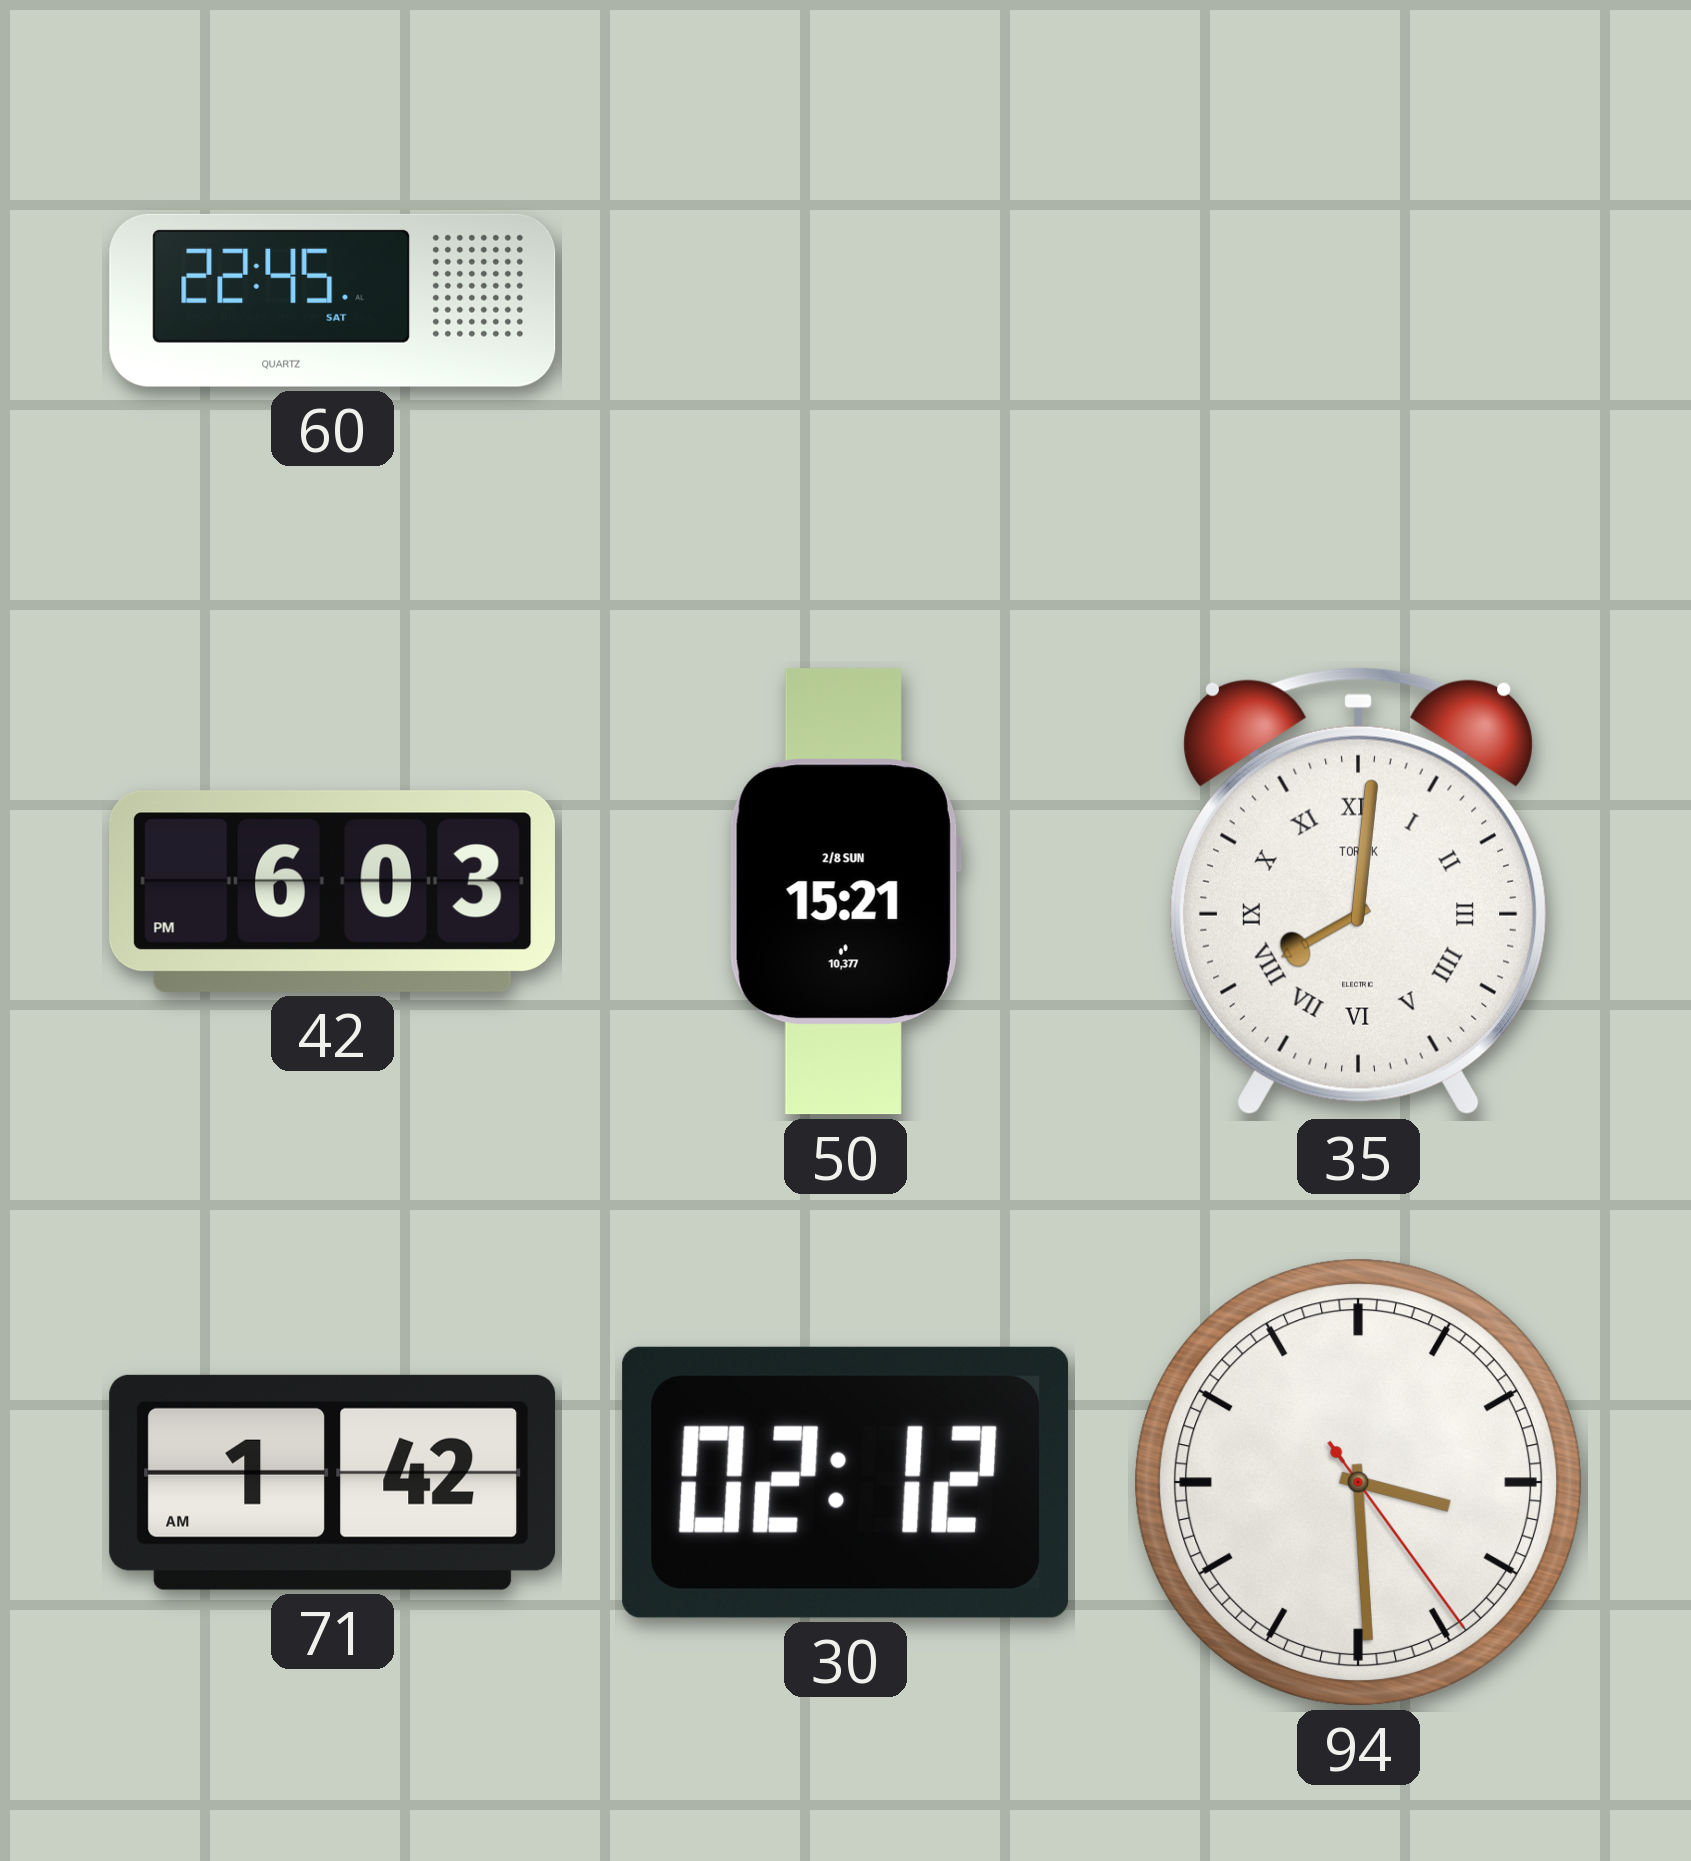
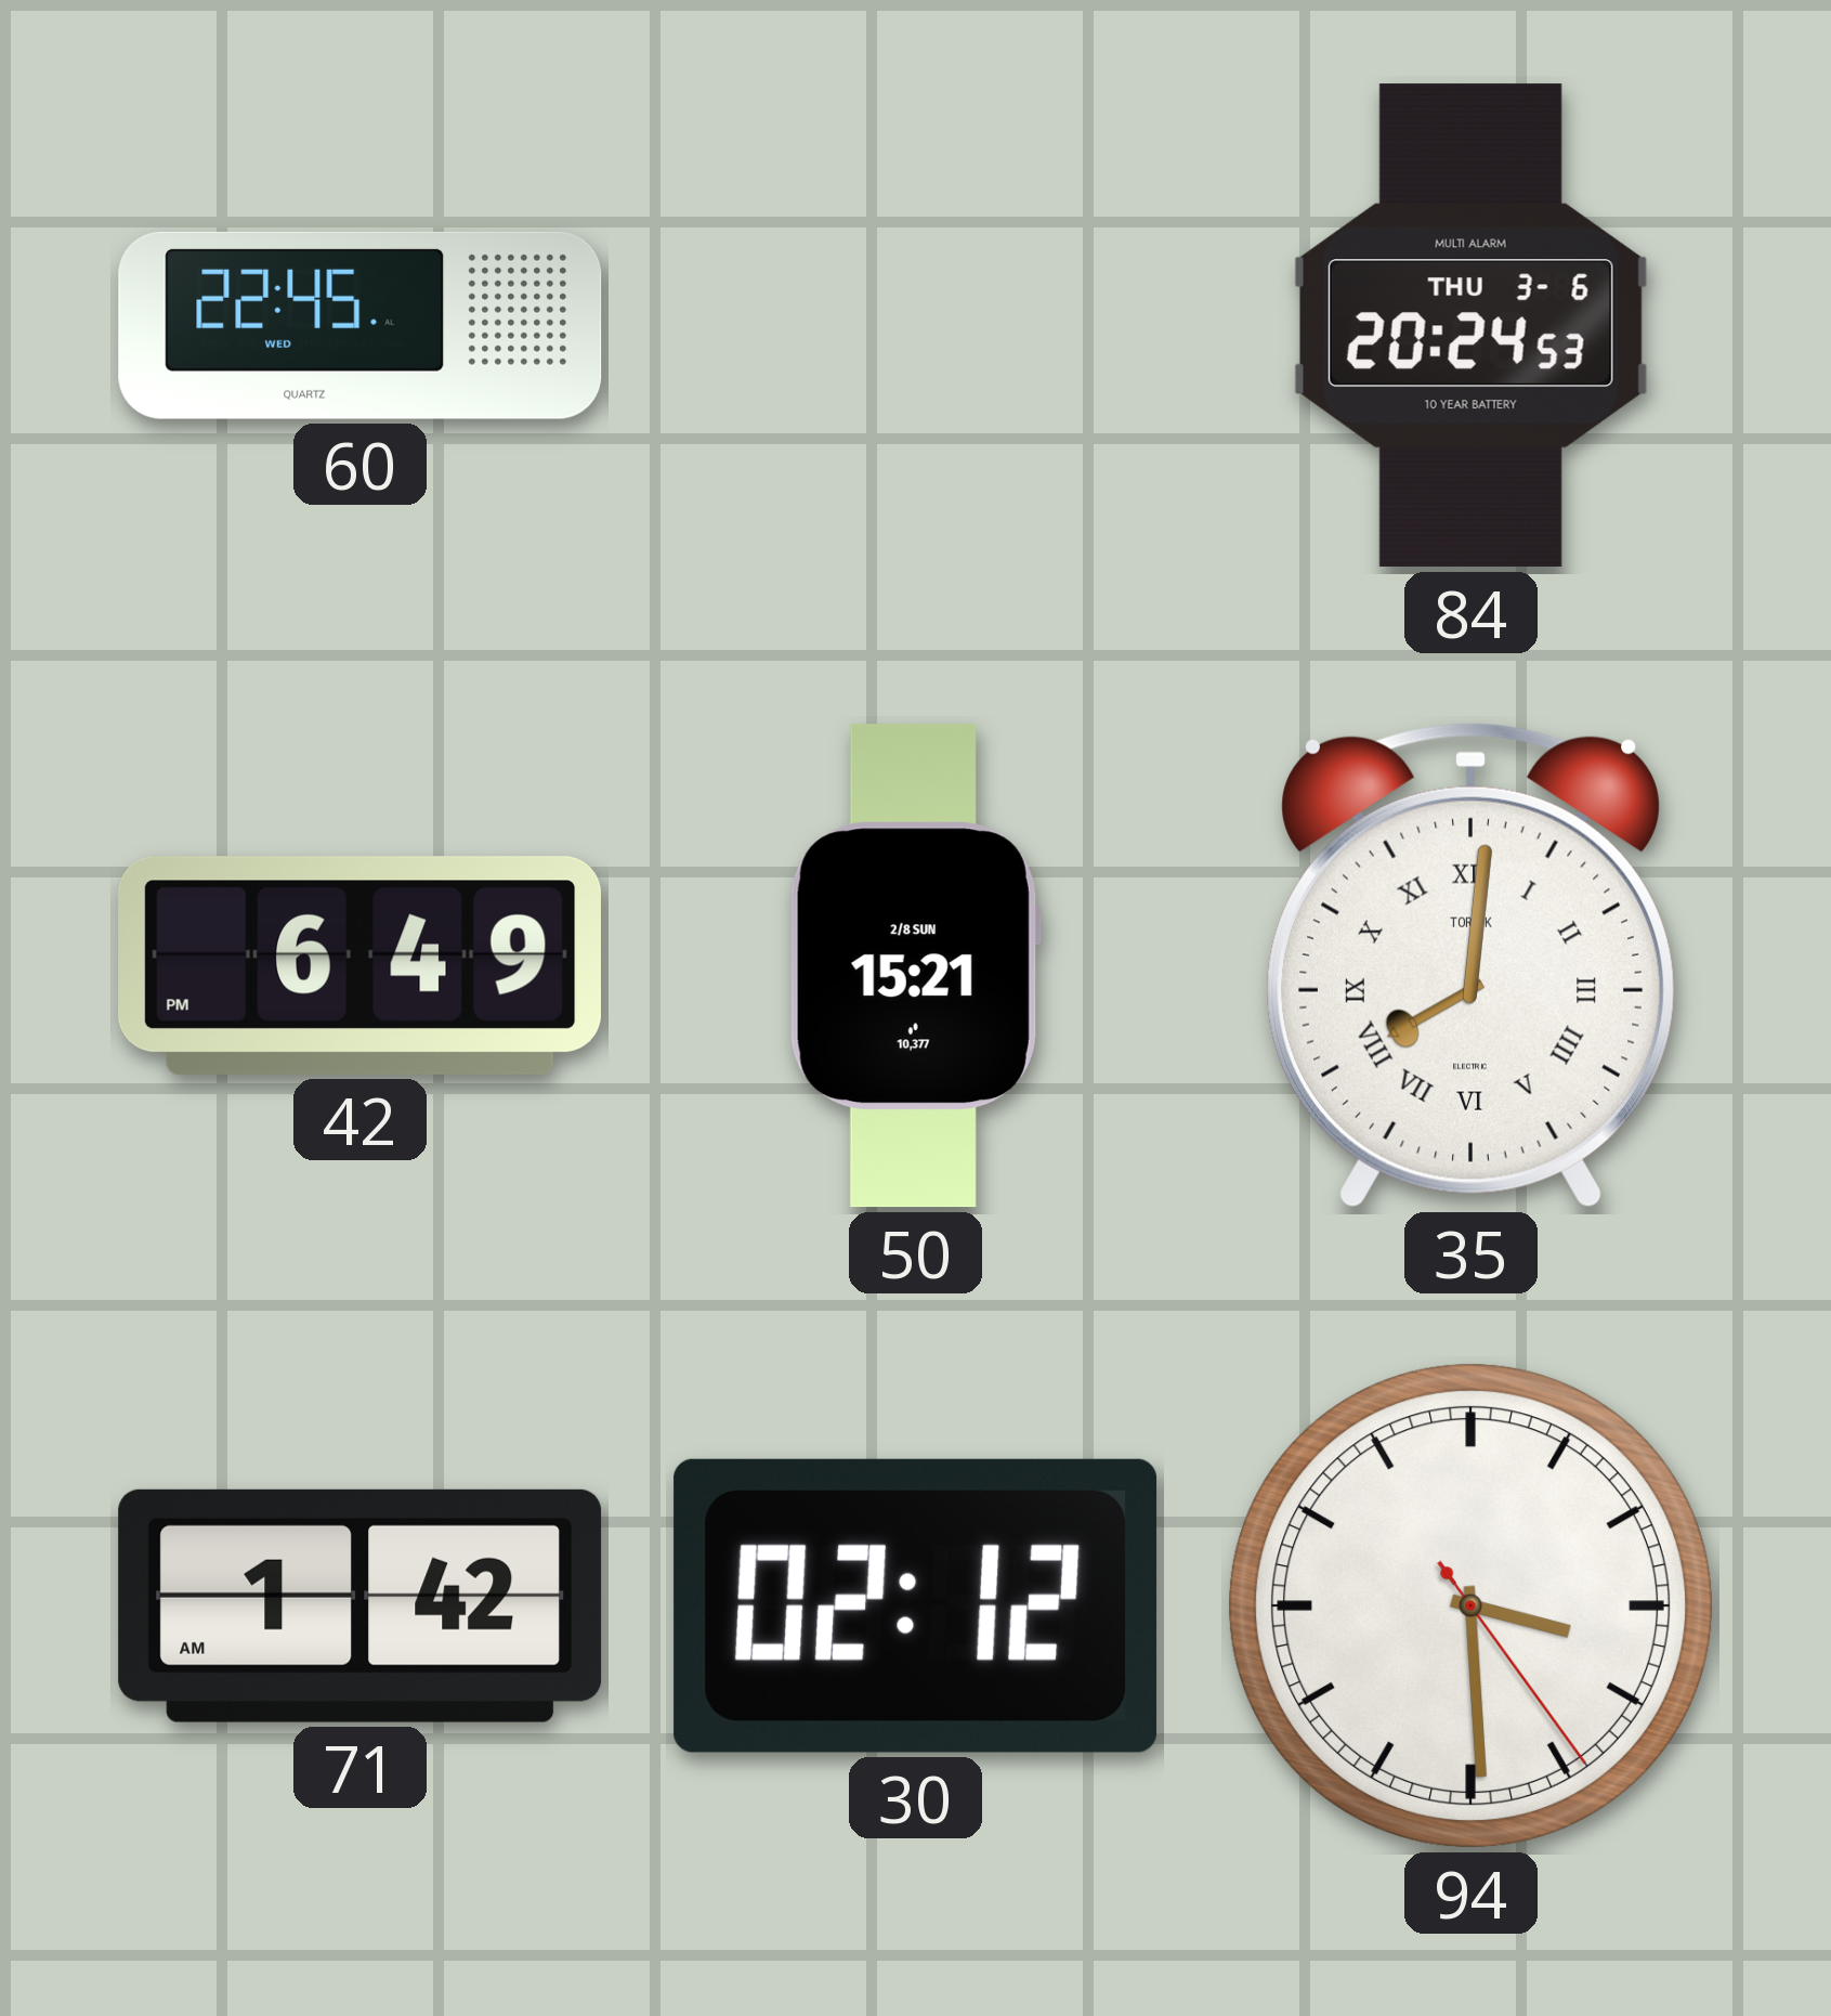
60 date: SAT -> WED
84: none -> 20:24
42: 6:03 -> 6:49
